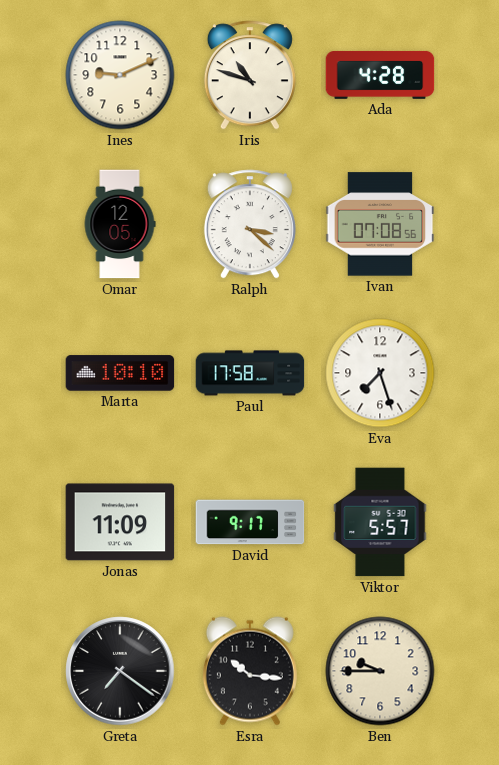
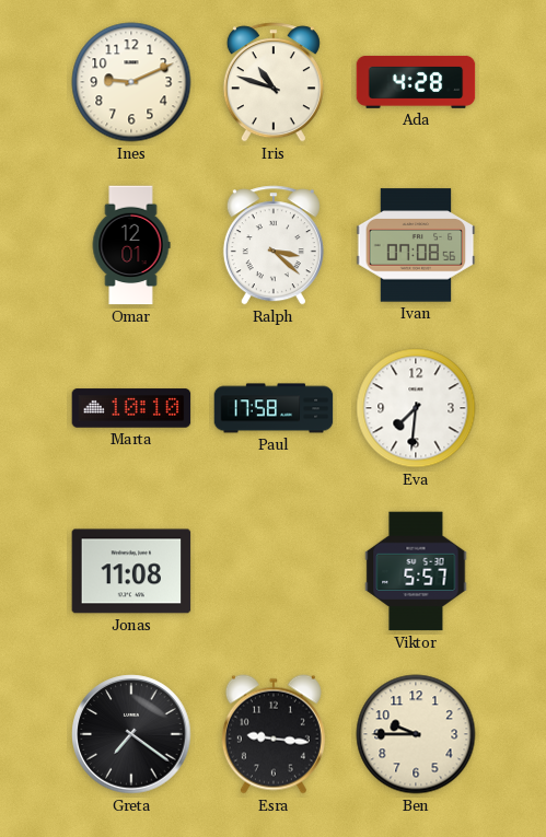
Omar: 12:05 -> 12:01
Eva: 7:27 -> 7:31
Jonas: 11:09 -> 11:08
David: 9:17 -> none
Esra: 10:16 -> 9:16
